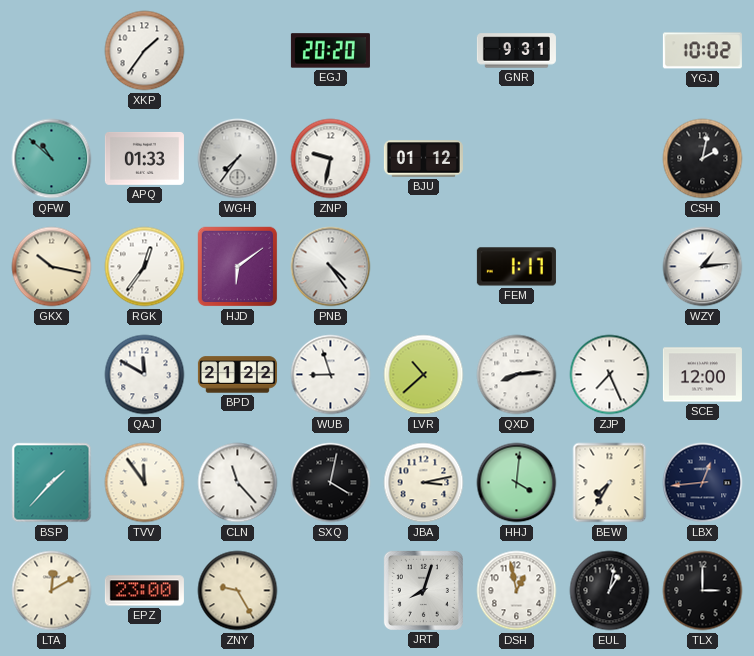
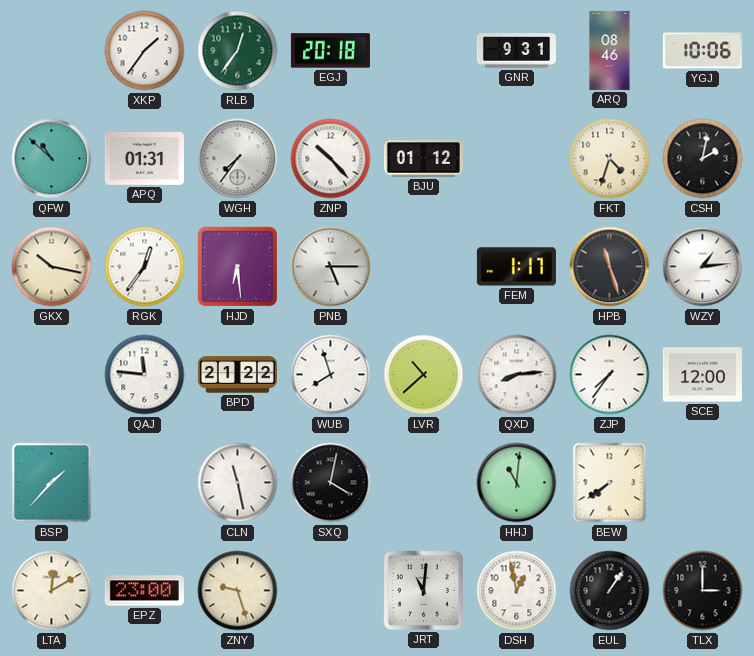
RLB: none -> 12:36
EGJ: 20:20 -> 20:18
ARQ: none -> 08:46
YGJ: 10:02 -> 10:06
APQ: 01:33 -> 01:31
ZNP: 9:32 -> 10:23
FKT: none -> 4:33
HJD: 6:09 -> 6:29
PNB: 4:24 -> 5:15
HPB: none -> 11:27
QAJ: 11:50 -> 11:46
WUB: 8:57 -> 7:57
ZJP: 7:26 -> 7:36
TVV: 11:54 -> none
CLN: 11:23 -> 11:28
JBA: 3:13 -> none
HHJ: 4:01 -> 11:01
BEW: 7:35 -> 7:39
LBX: 12:44 -> none
ZNY: 9:25 -> 9:27
JRT: 8:03 -> 11:01
EUL: 1:02 -> 1:06
